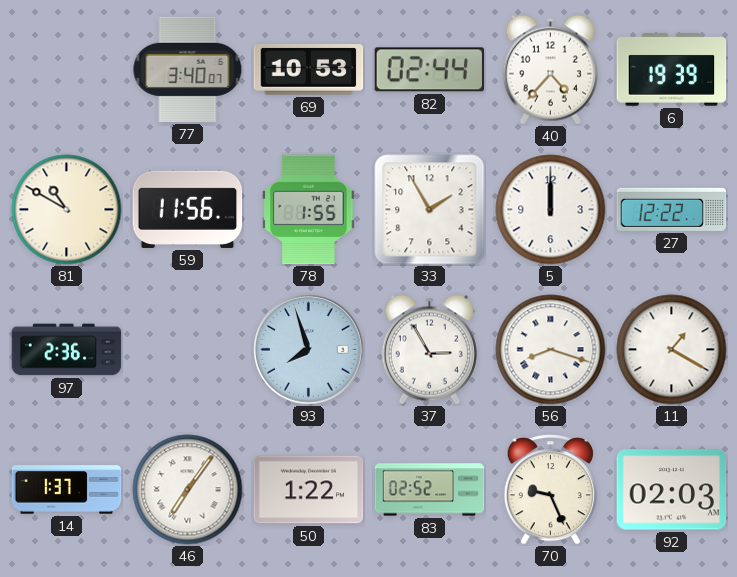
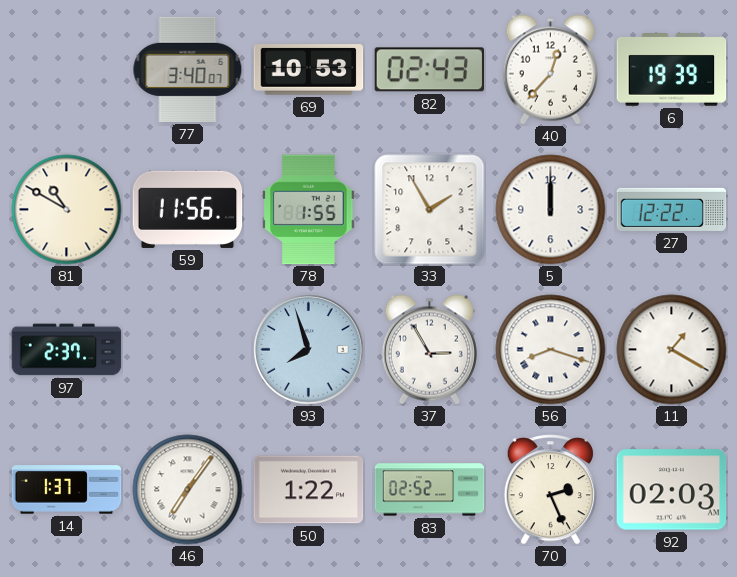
82: 02:44 -> 02:43
40: 4:37 -> 12:37
97: 2:36 -> 2:37
70: 9:26 -> 2:26
